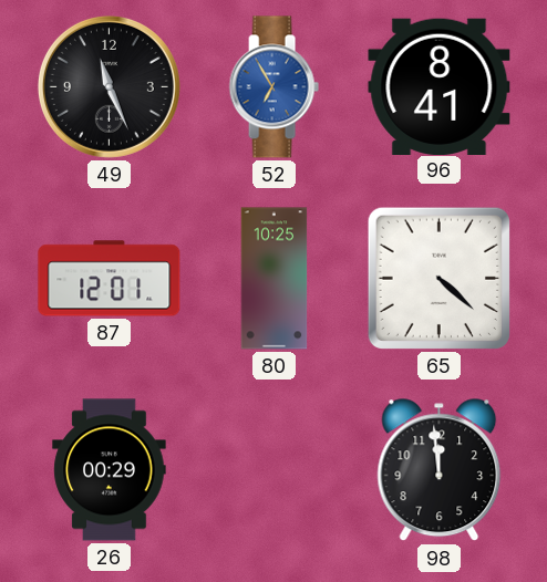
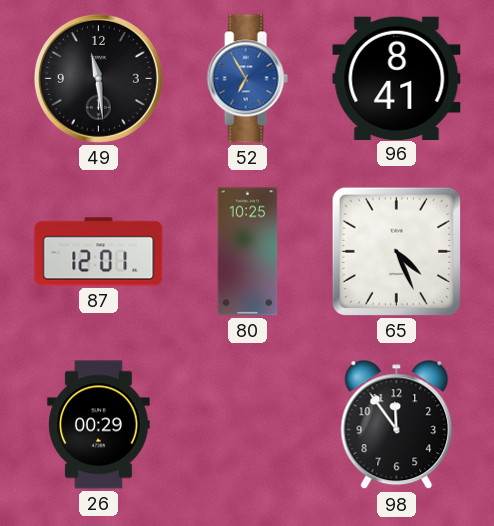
49: 11:26 -> 11:29
65: 4:22 -> 4:26
98: 11:59 -> 11:54
